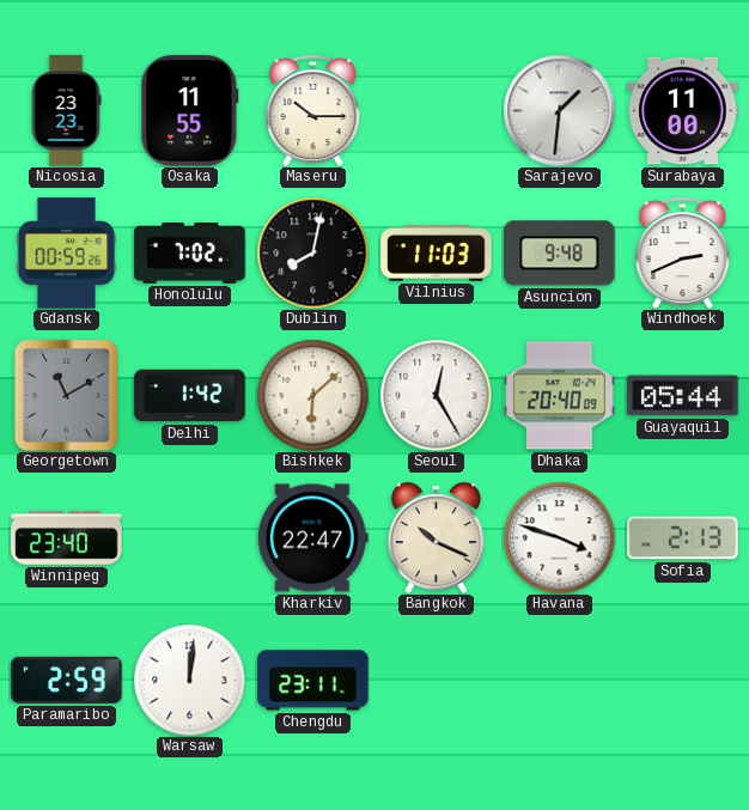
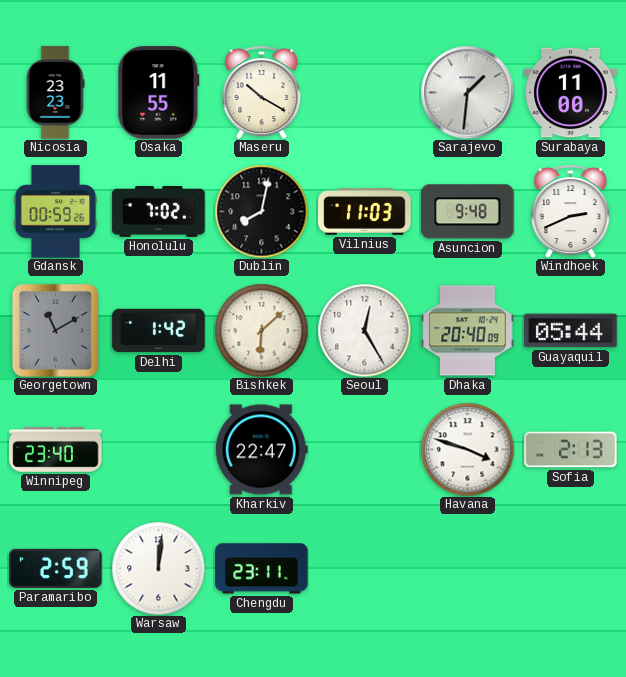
Maseru: 10:15 -> 10:20
Bangkok: 10:19 -> none
